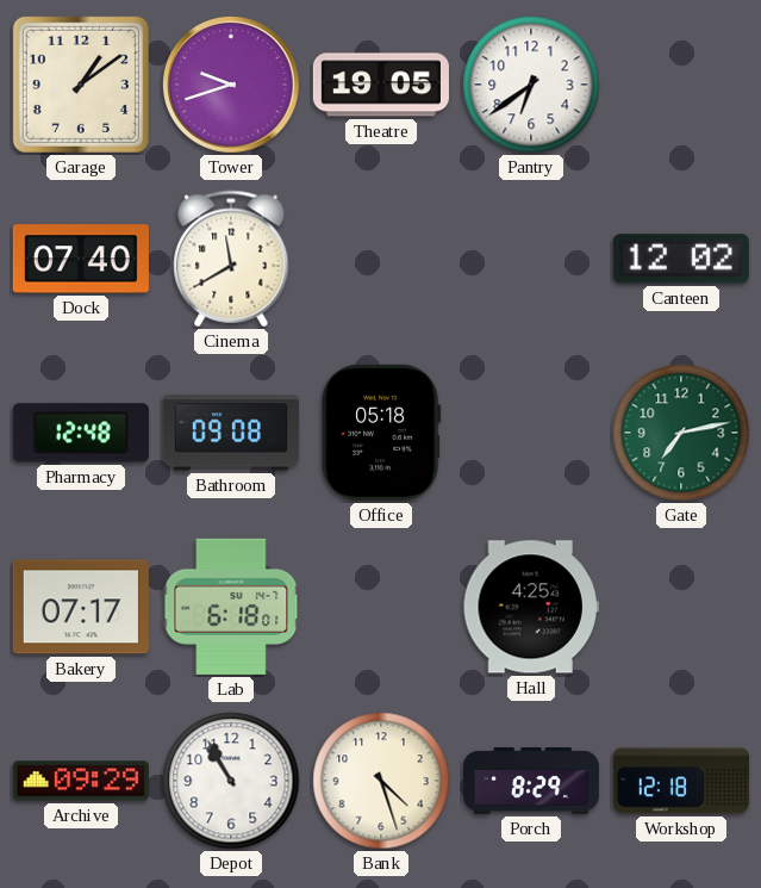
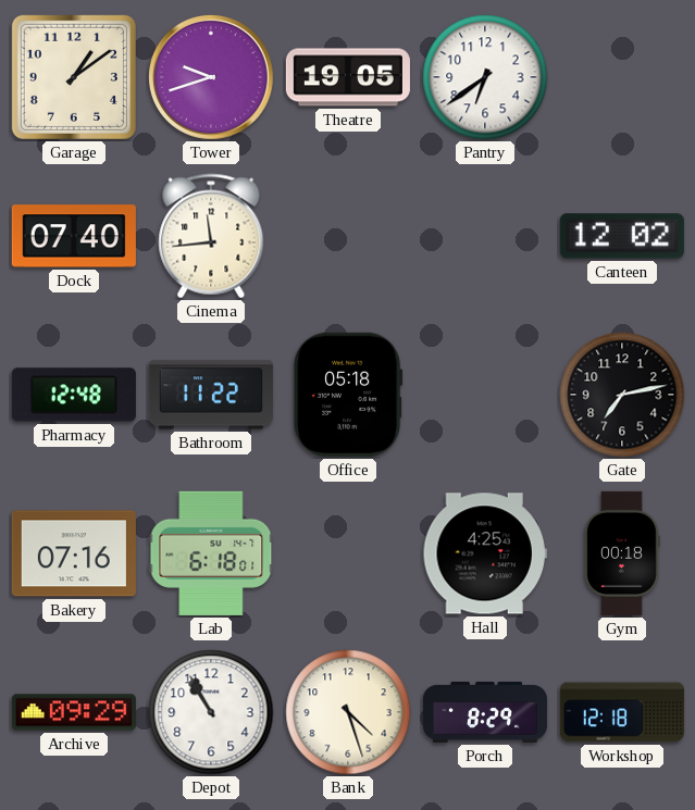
Cinema: 11:40 -> 11:44
Bathroom: 09:08 -> 11:22
Gate dial: green -> black
Bakery: 07:17 -> 07:16
Gym: none -> 00:18
